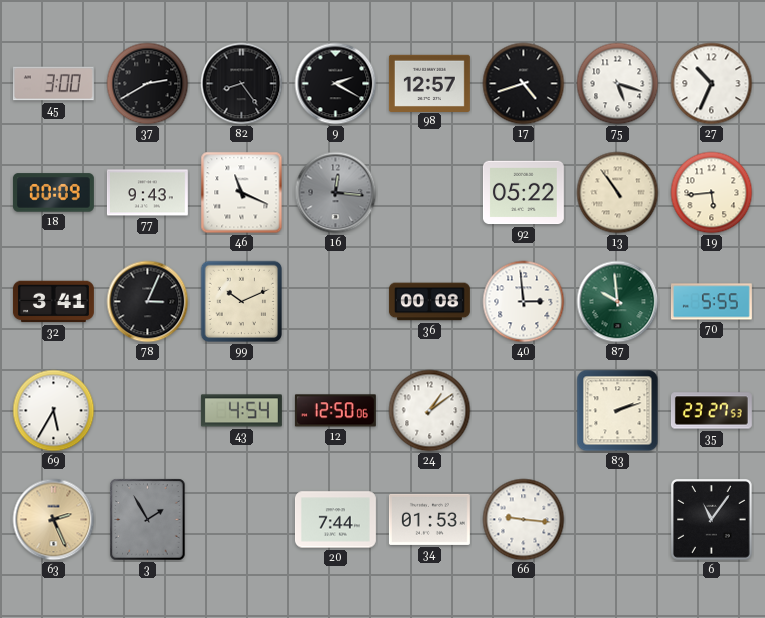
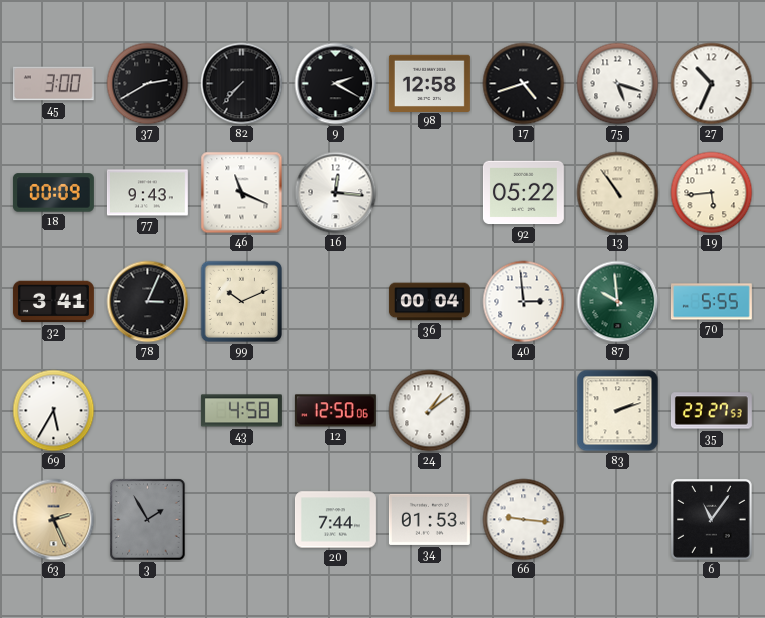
82: 8:24 -> 7:37
98: 12:57 -> 12:58
16 dial: grey -> white
36: 00:08 -> 00:04
43: 4:54 -> 4:58
